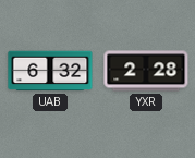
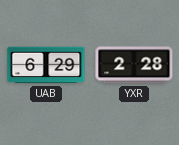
UAB: 6:32 -> 6:29
